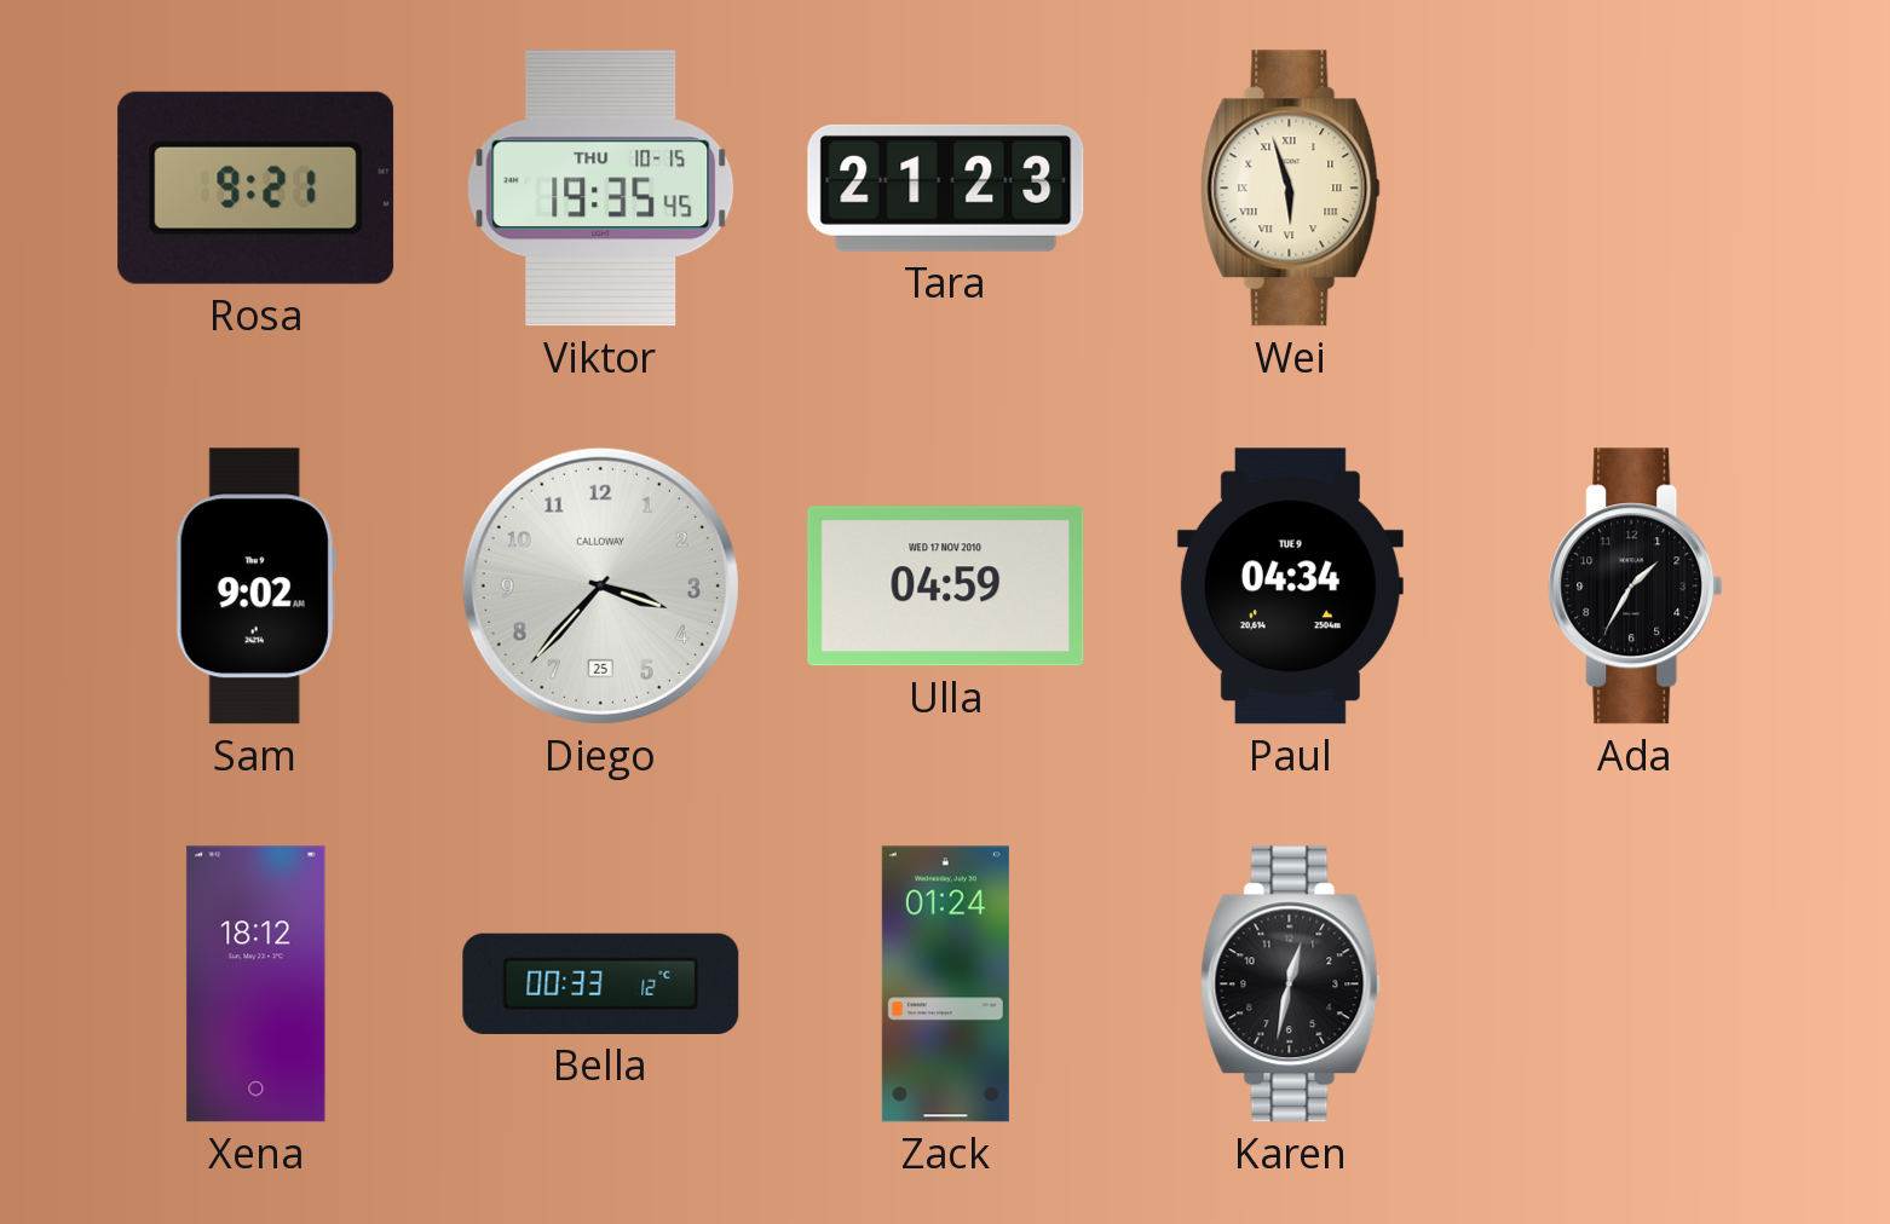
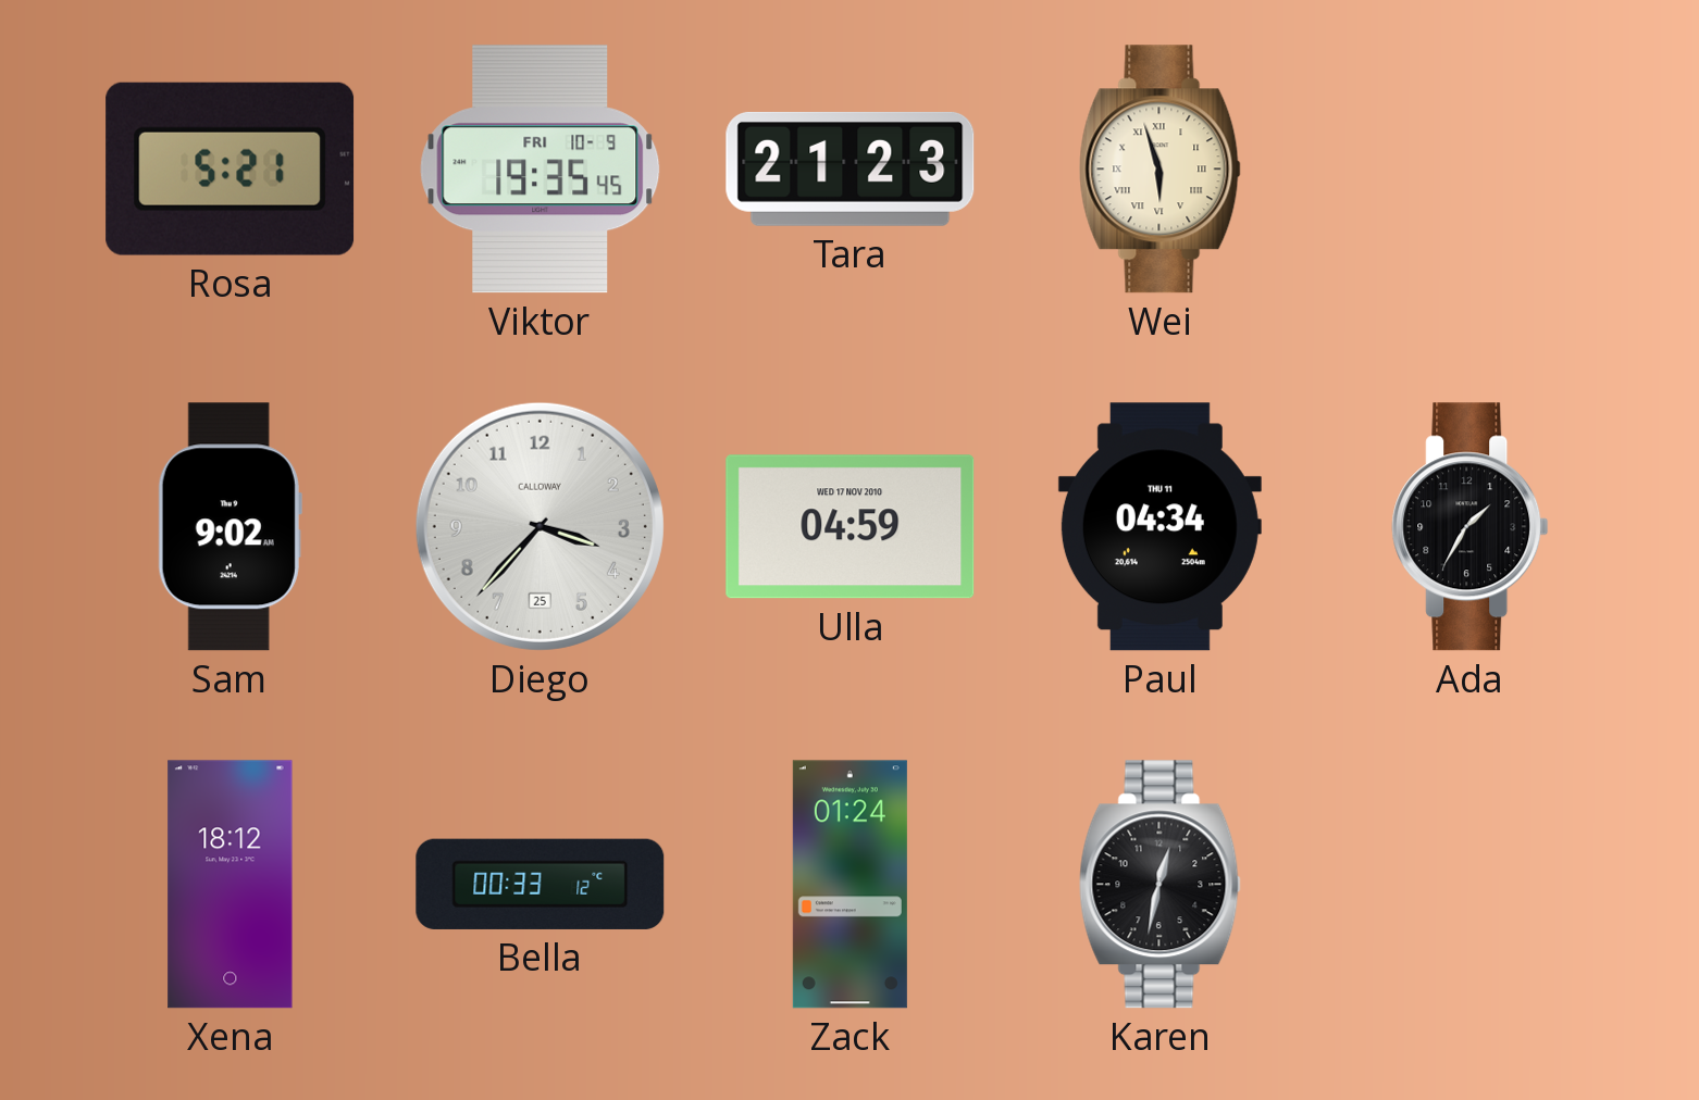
Rosa: 9:21 -> 5:21
Viktor date: THU 10-15 -> FRI 10-9
Paul date: TUE 9 -> THU 11
